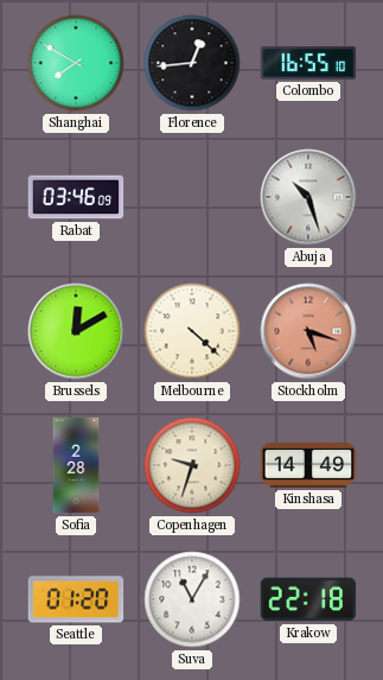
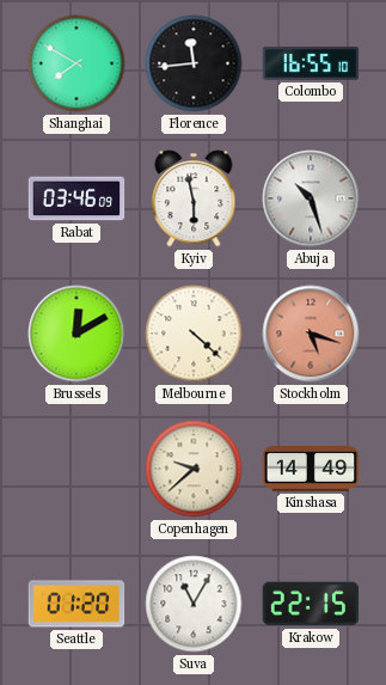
Florence: 12:44 -> 11:44
Kyiv: none -> 5:58
Sofia: 2:28 -> none
Copenhagen: 9:33 -> 9:38
Krakow: 22:18 -> 22:15
